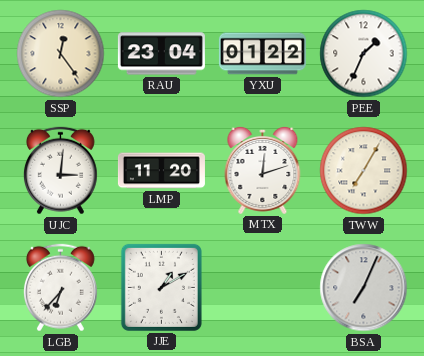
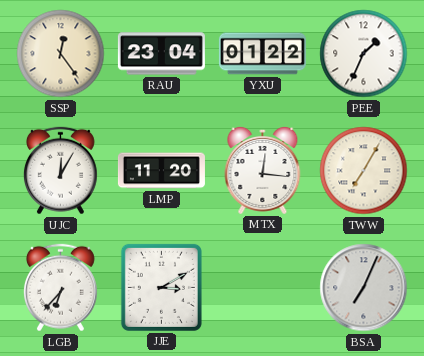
UJC: 3:01 -> 12:05
MTX: 12:12 -> 12:16
JJE: 1:10 -> 3:10
